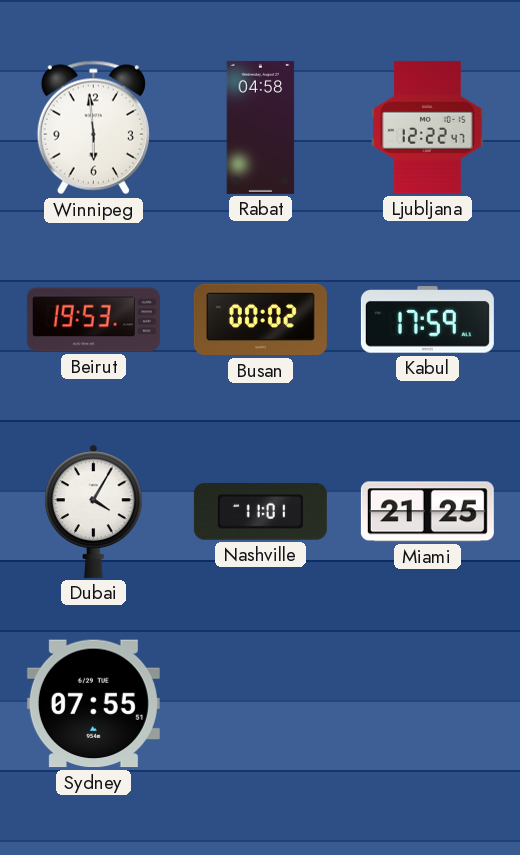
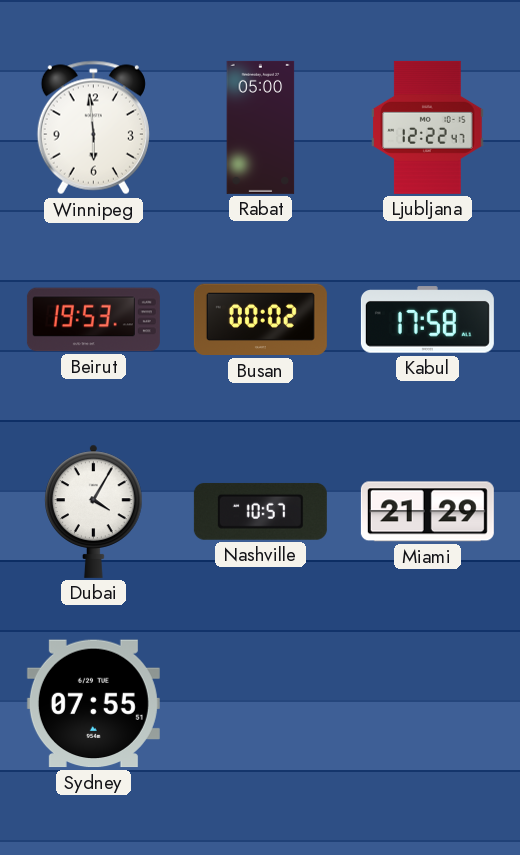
Rabat: 04:58 -> 05:00
Kabul: 17:59 -> 17:58
Nashville: 11:01 -> 10:57
Miami: 21:25 -> 21:29
